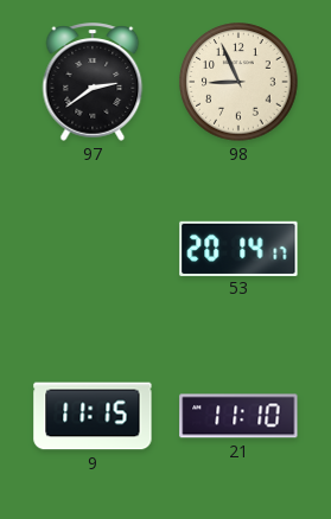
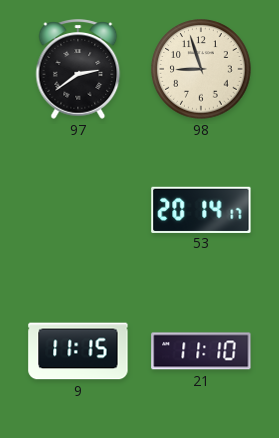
98: 8:56 -> 8:57
